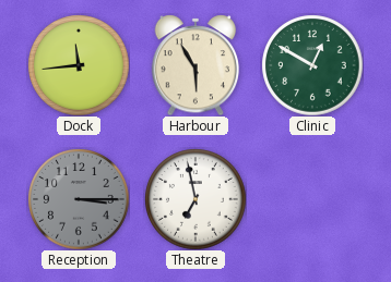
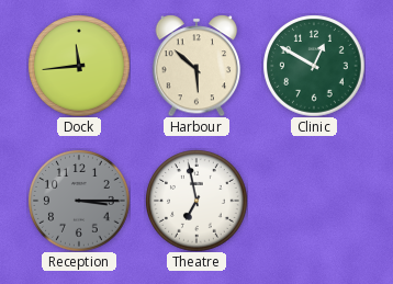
Harbour: 5:55 -> 5:52
